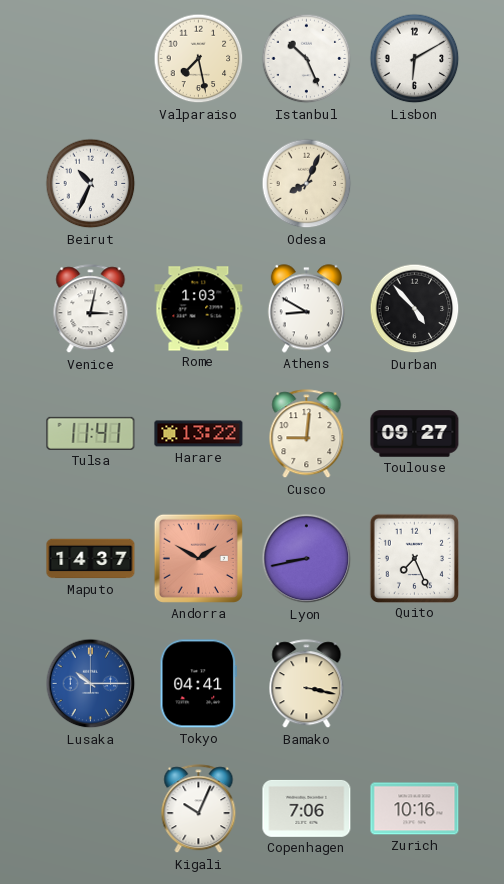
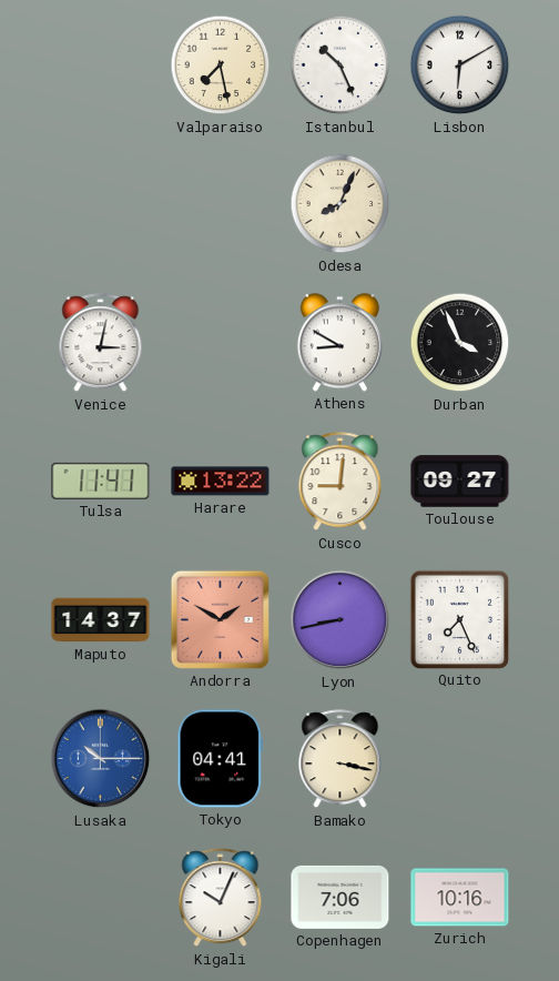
Beirut: 10:34 -> none
Rome: 1:03 -> none
Durban: 4:53 -> 3:56
